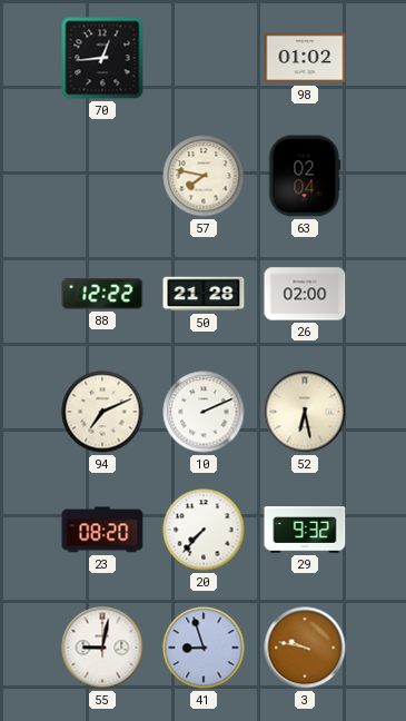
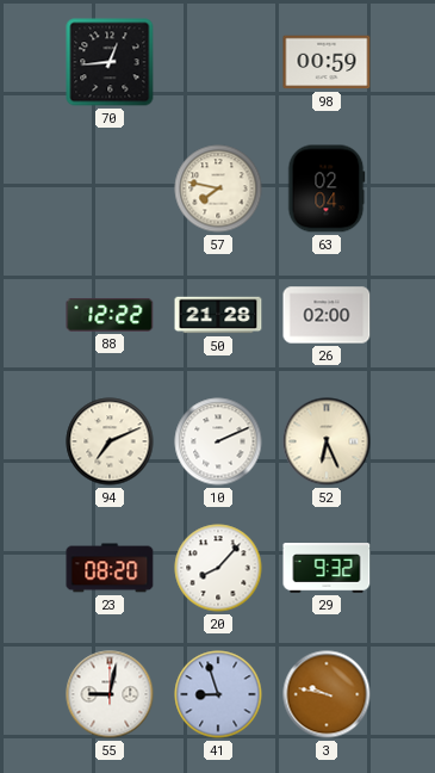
98: 01:02 -> 00:59
52: 6:28 -> 6:26
20: 7:37 -> 8:07
